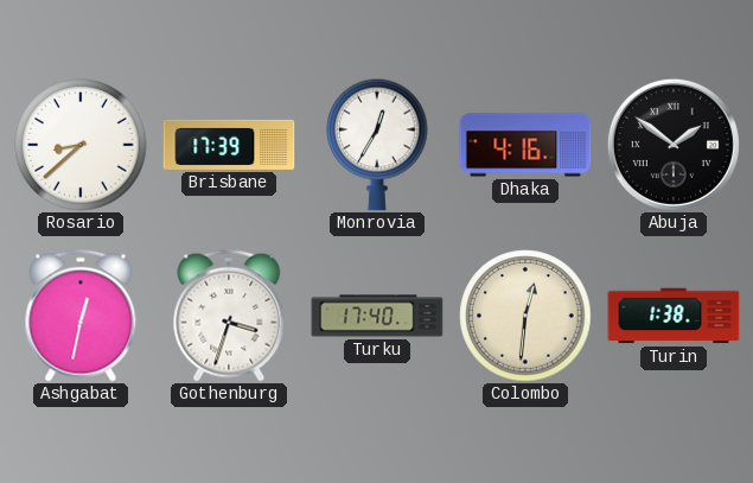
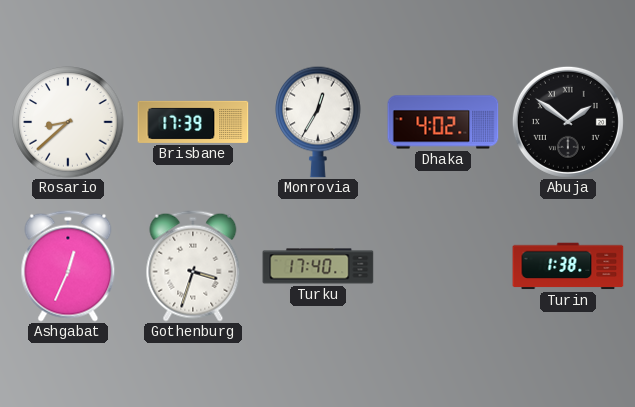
Dhaka: 4:16 -> 4:02
Ashgabat: 12:32 -> 12:34
Colombo: 12:31 -> none
